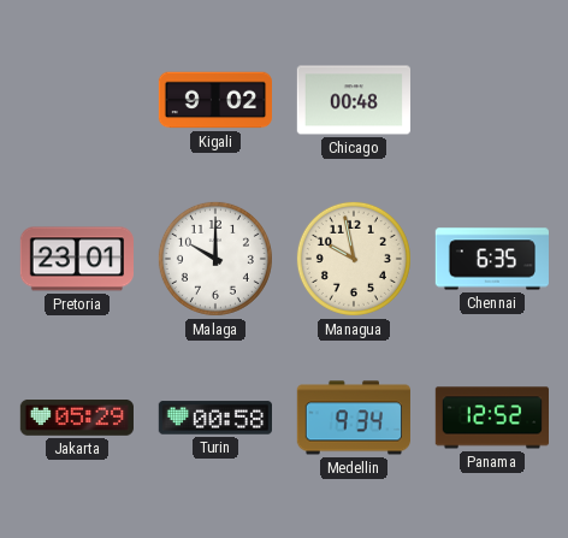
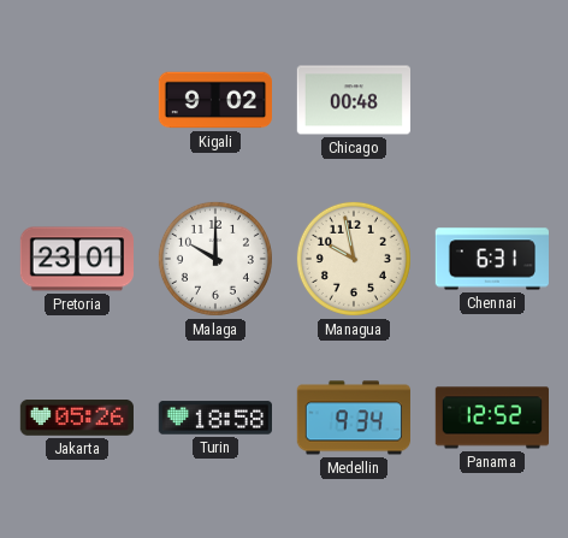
Chennai: 6:35 -> 6:31
Jakarta: 05:29 -> 05:26
Turin: 00:58 -> 18:58
